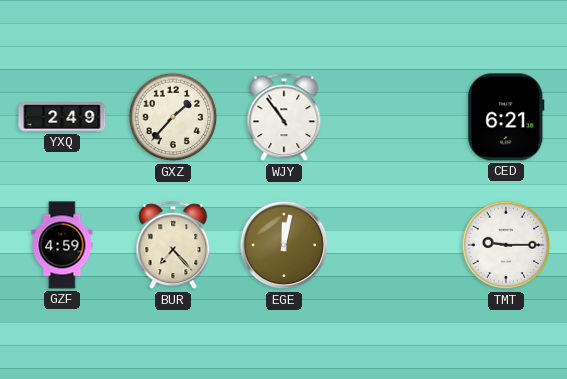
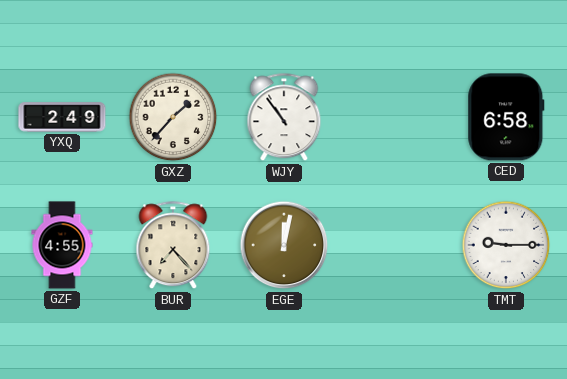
CED: 6:21 -> 6:58
GZF: 4:59 -> 4:55
